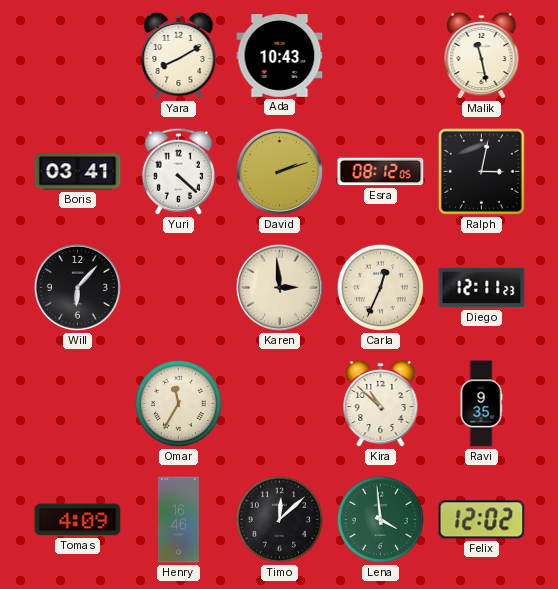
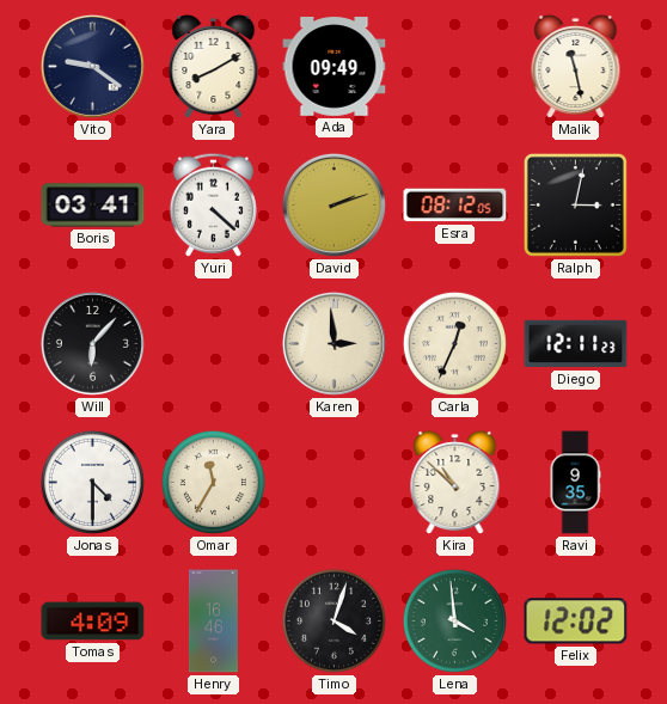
Vito: none -> 9:21
Ada: 10:43 -> 09:49
Jonas: none -> 4:30
Timo: 12:08 -> 4:03
